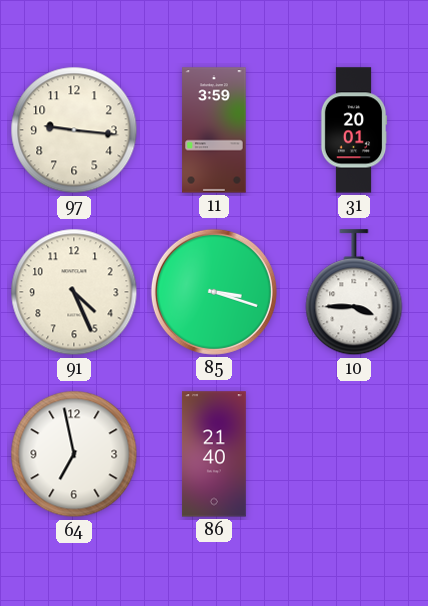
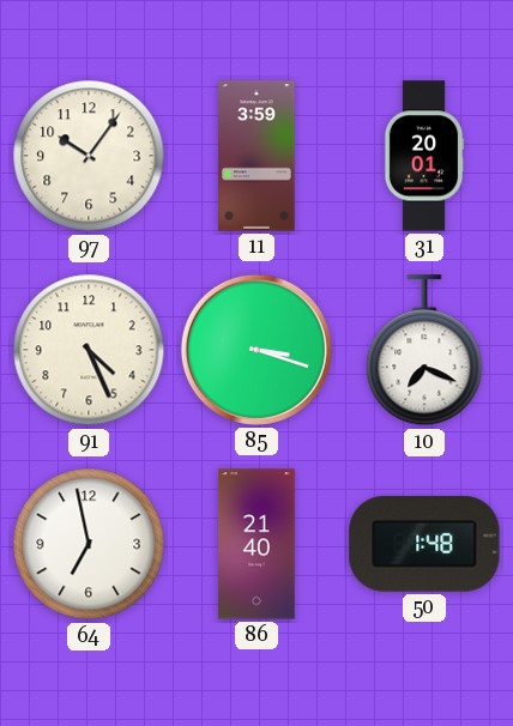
97: 9:16 -> 10:06
10: 3:45 -> 7:19
50: none -> 1:48
